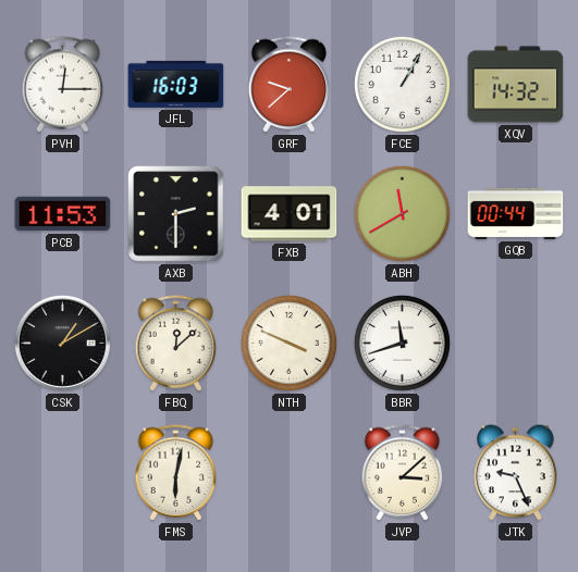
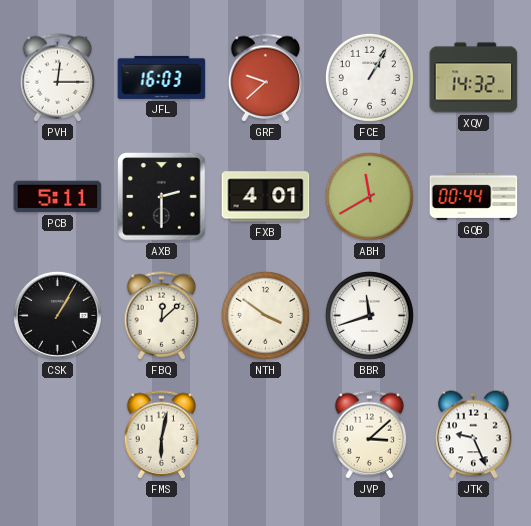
PCB: 11:53 -> 5:11
CSK: 1:10 -> 1:05
NTH: 3:49 -> 3:51
